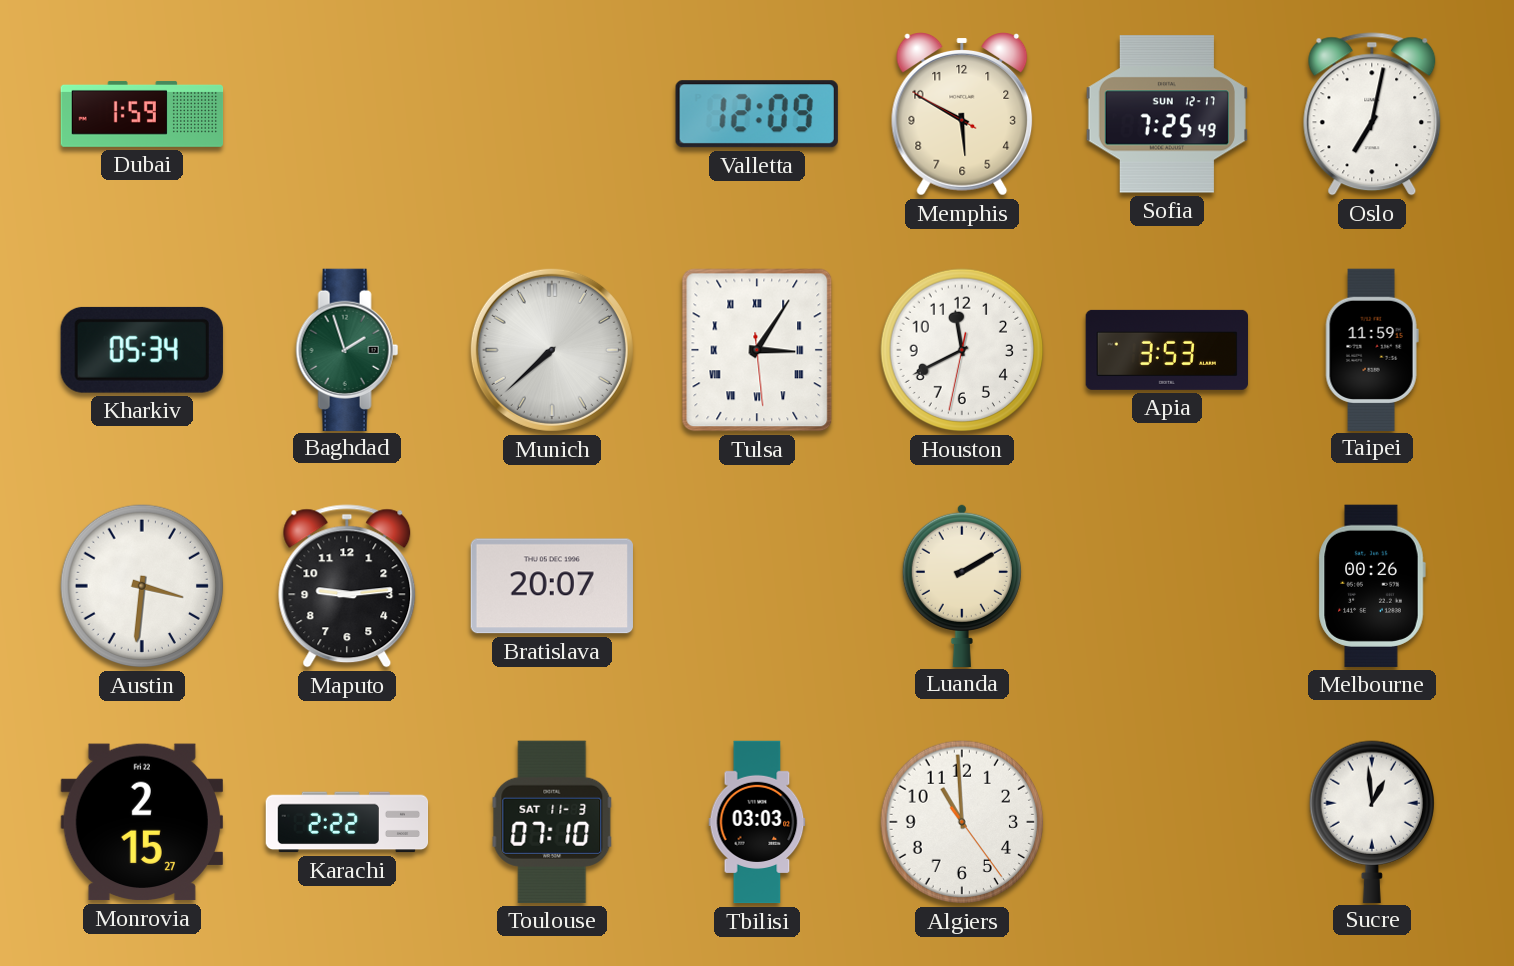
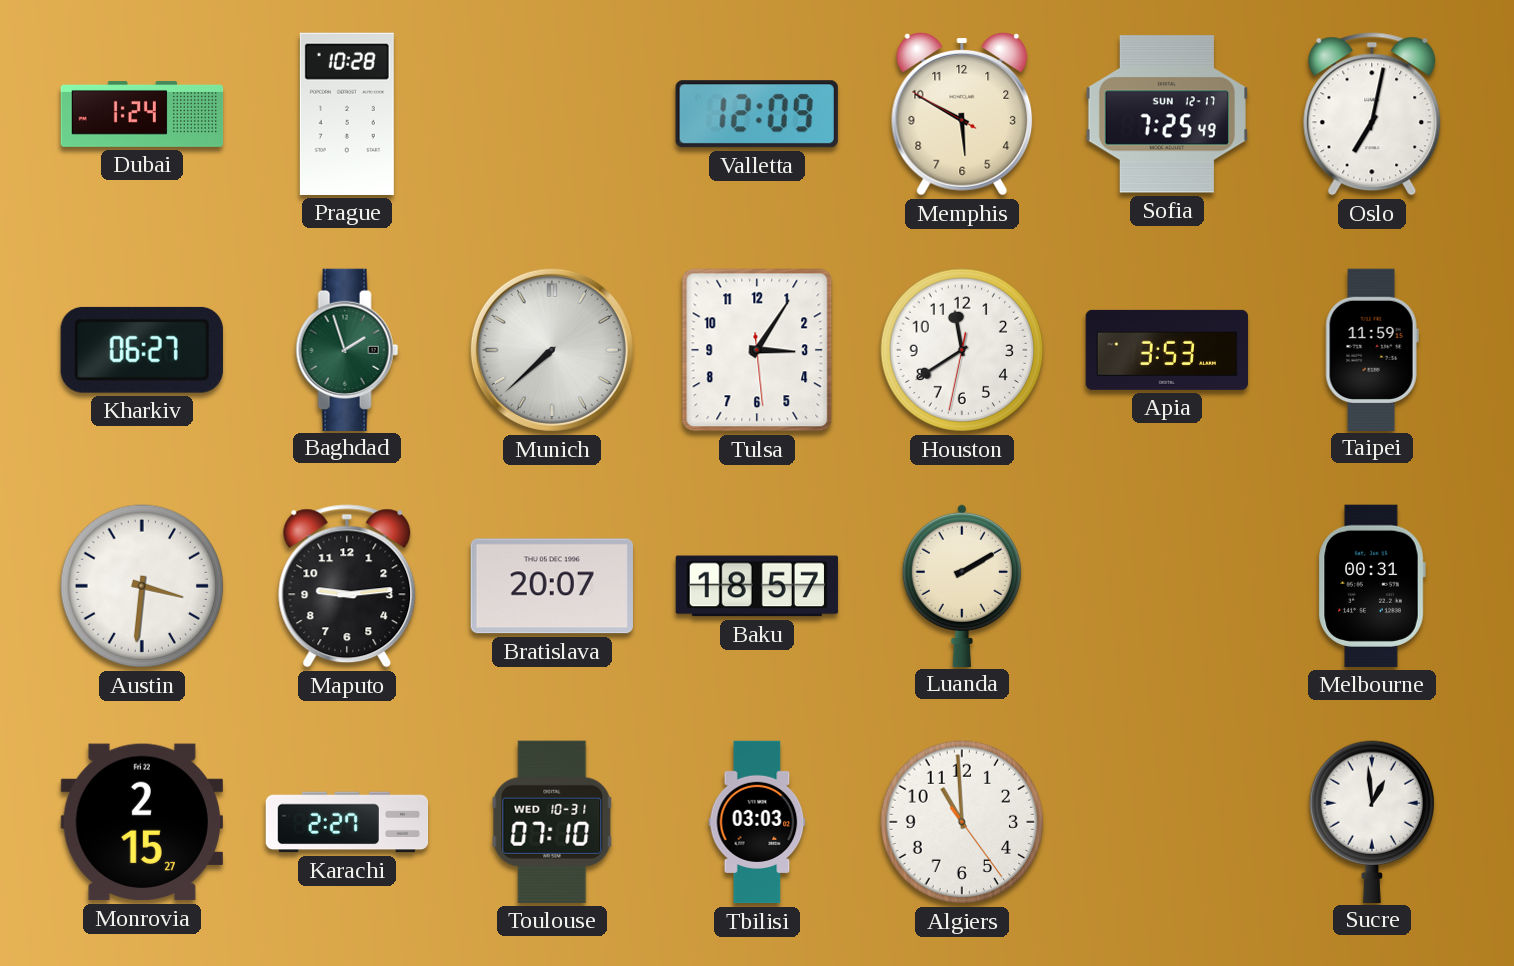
Dubai: 1:59 -> 1:24
Prague: none -> 10:28
Kharkiv: 05:34 -> 06:27
Tulsa numerals: Roman -> Arabic
Houston: 11:40 -> 11:39
Baku: none -> 18:57
Melbourne: 00:26 -> 00:31
Karachi: 2:22 -> 2:27
Toulouse date: SAT 11-3 -> WED 10-31
